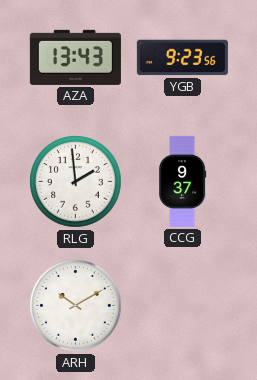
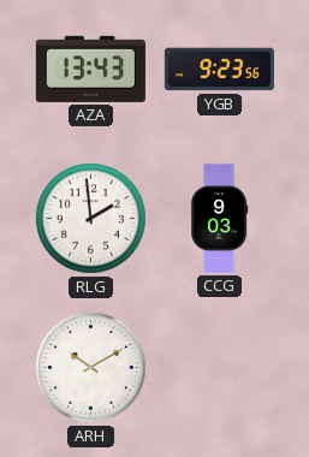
CCG: 9:37 -> 9:03
